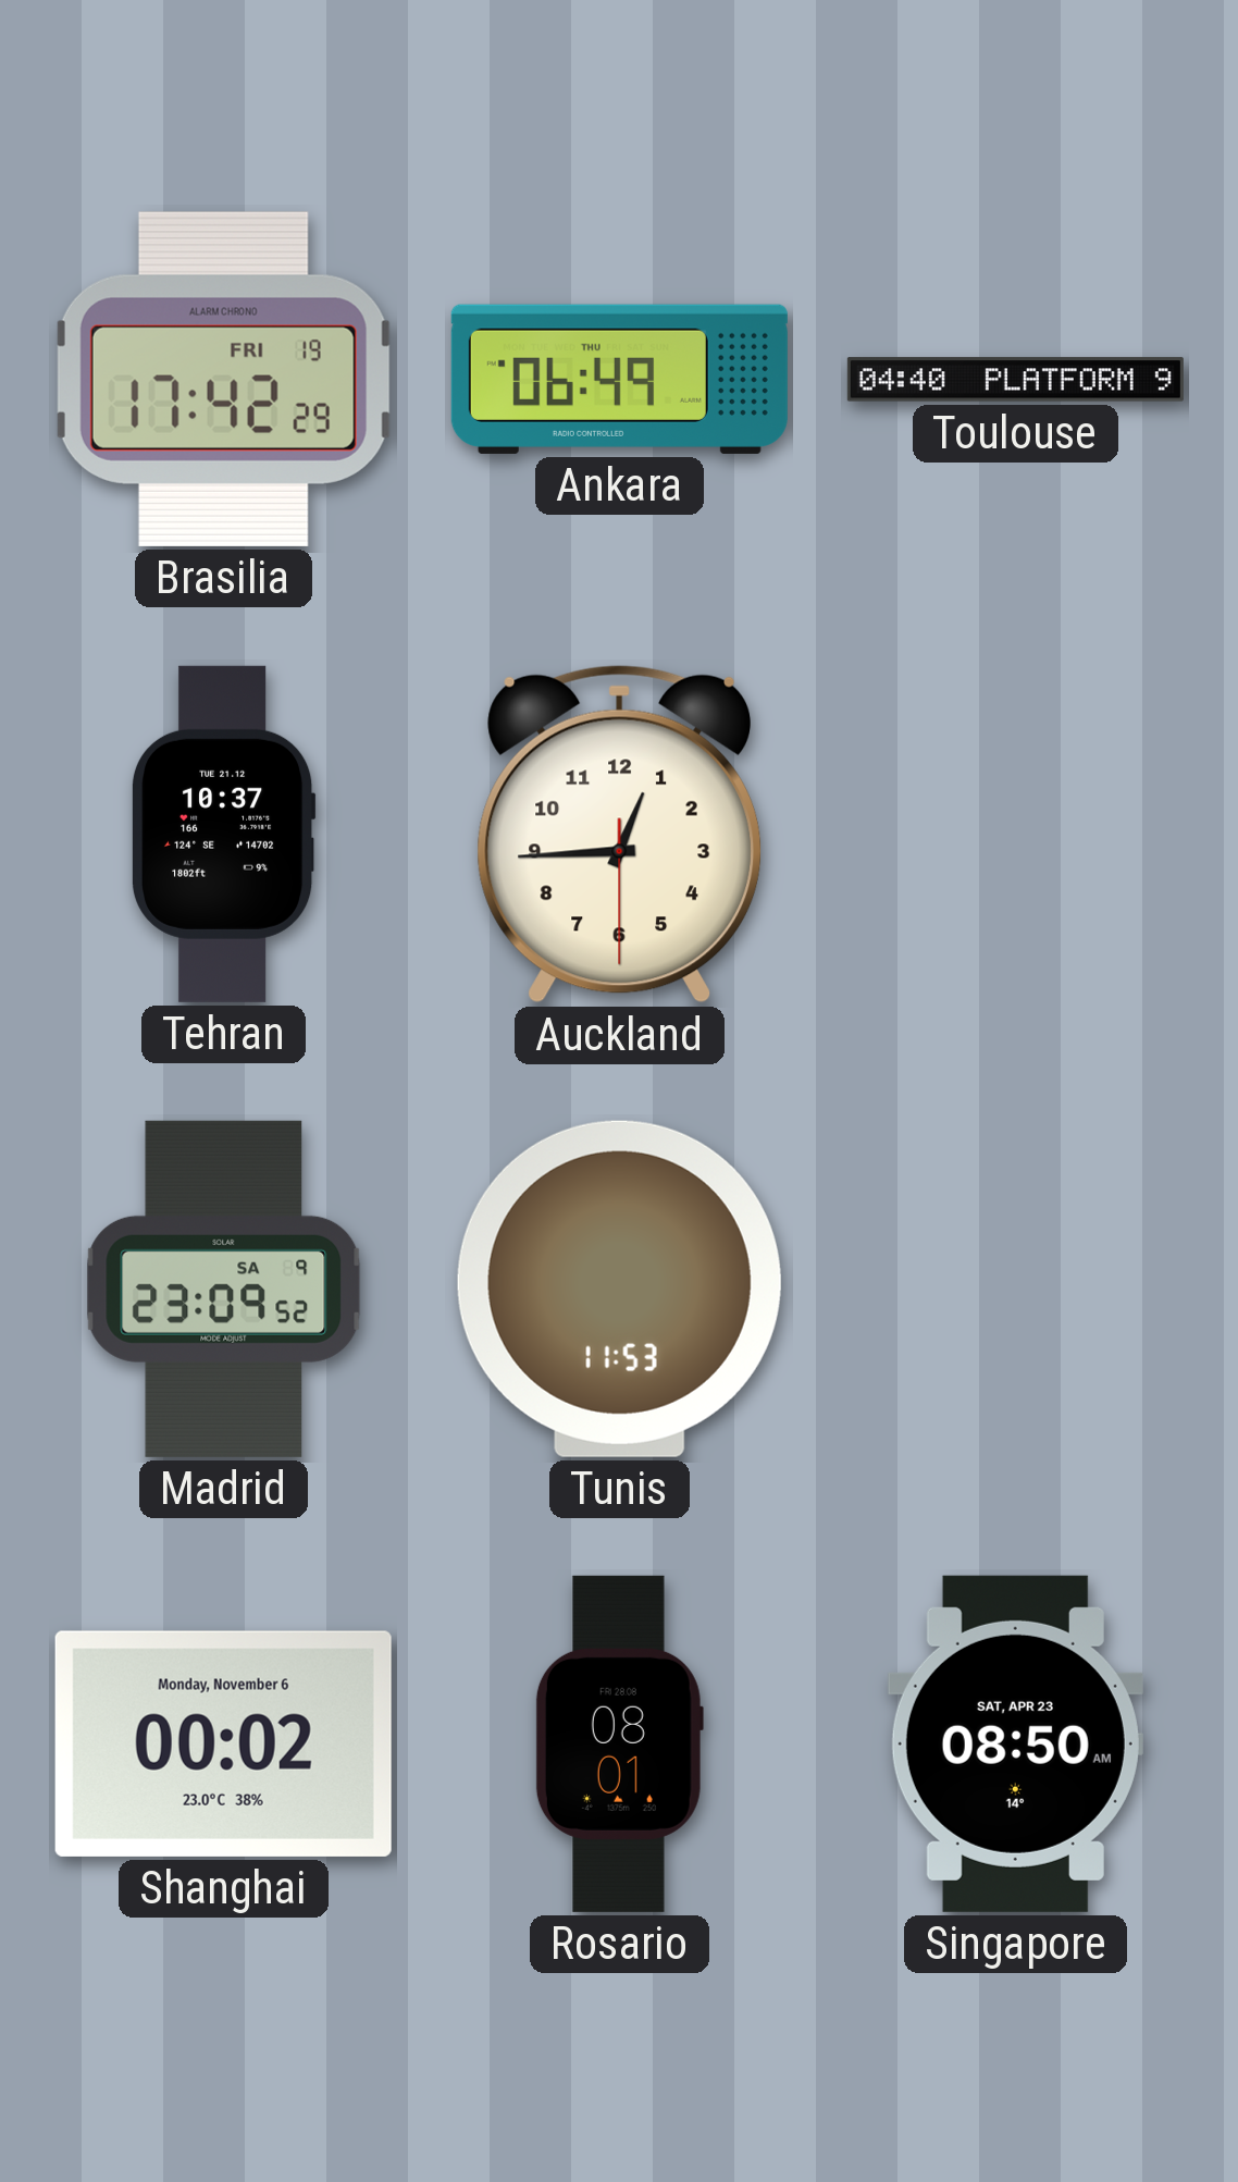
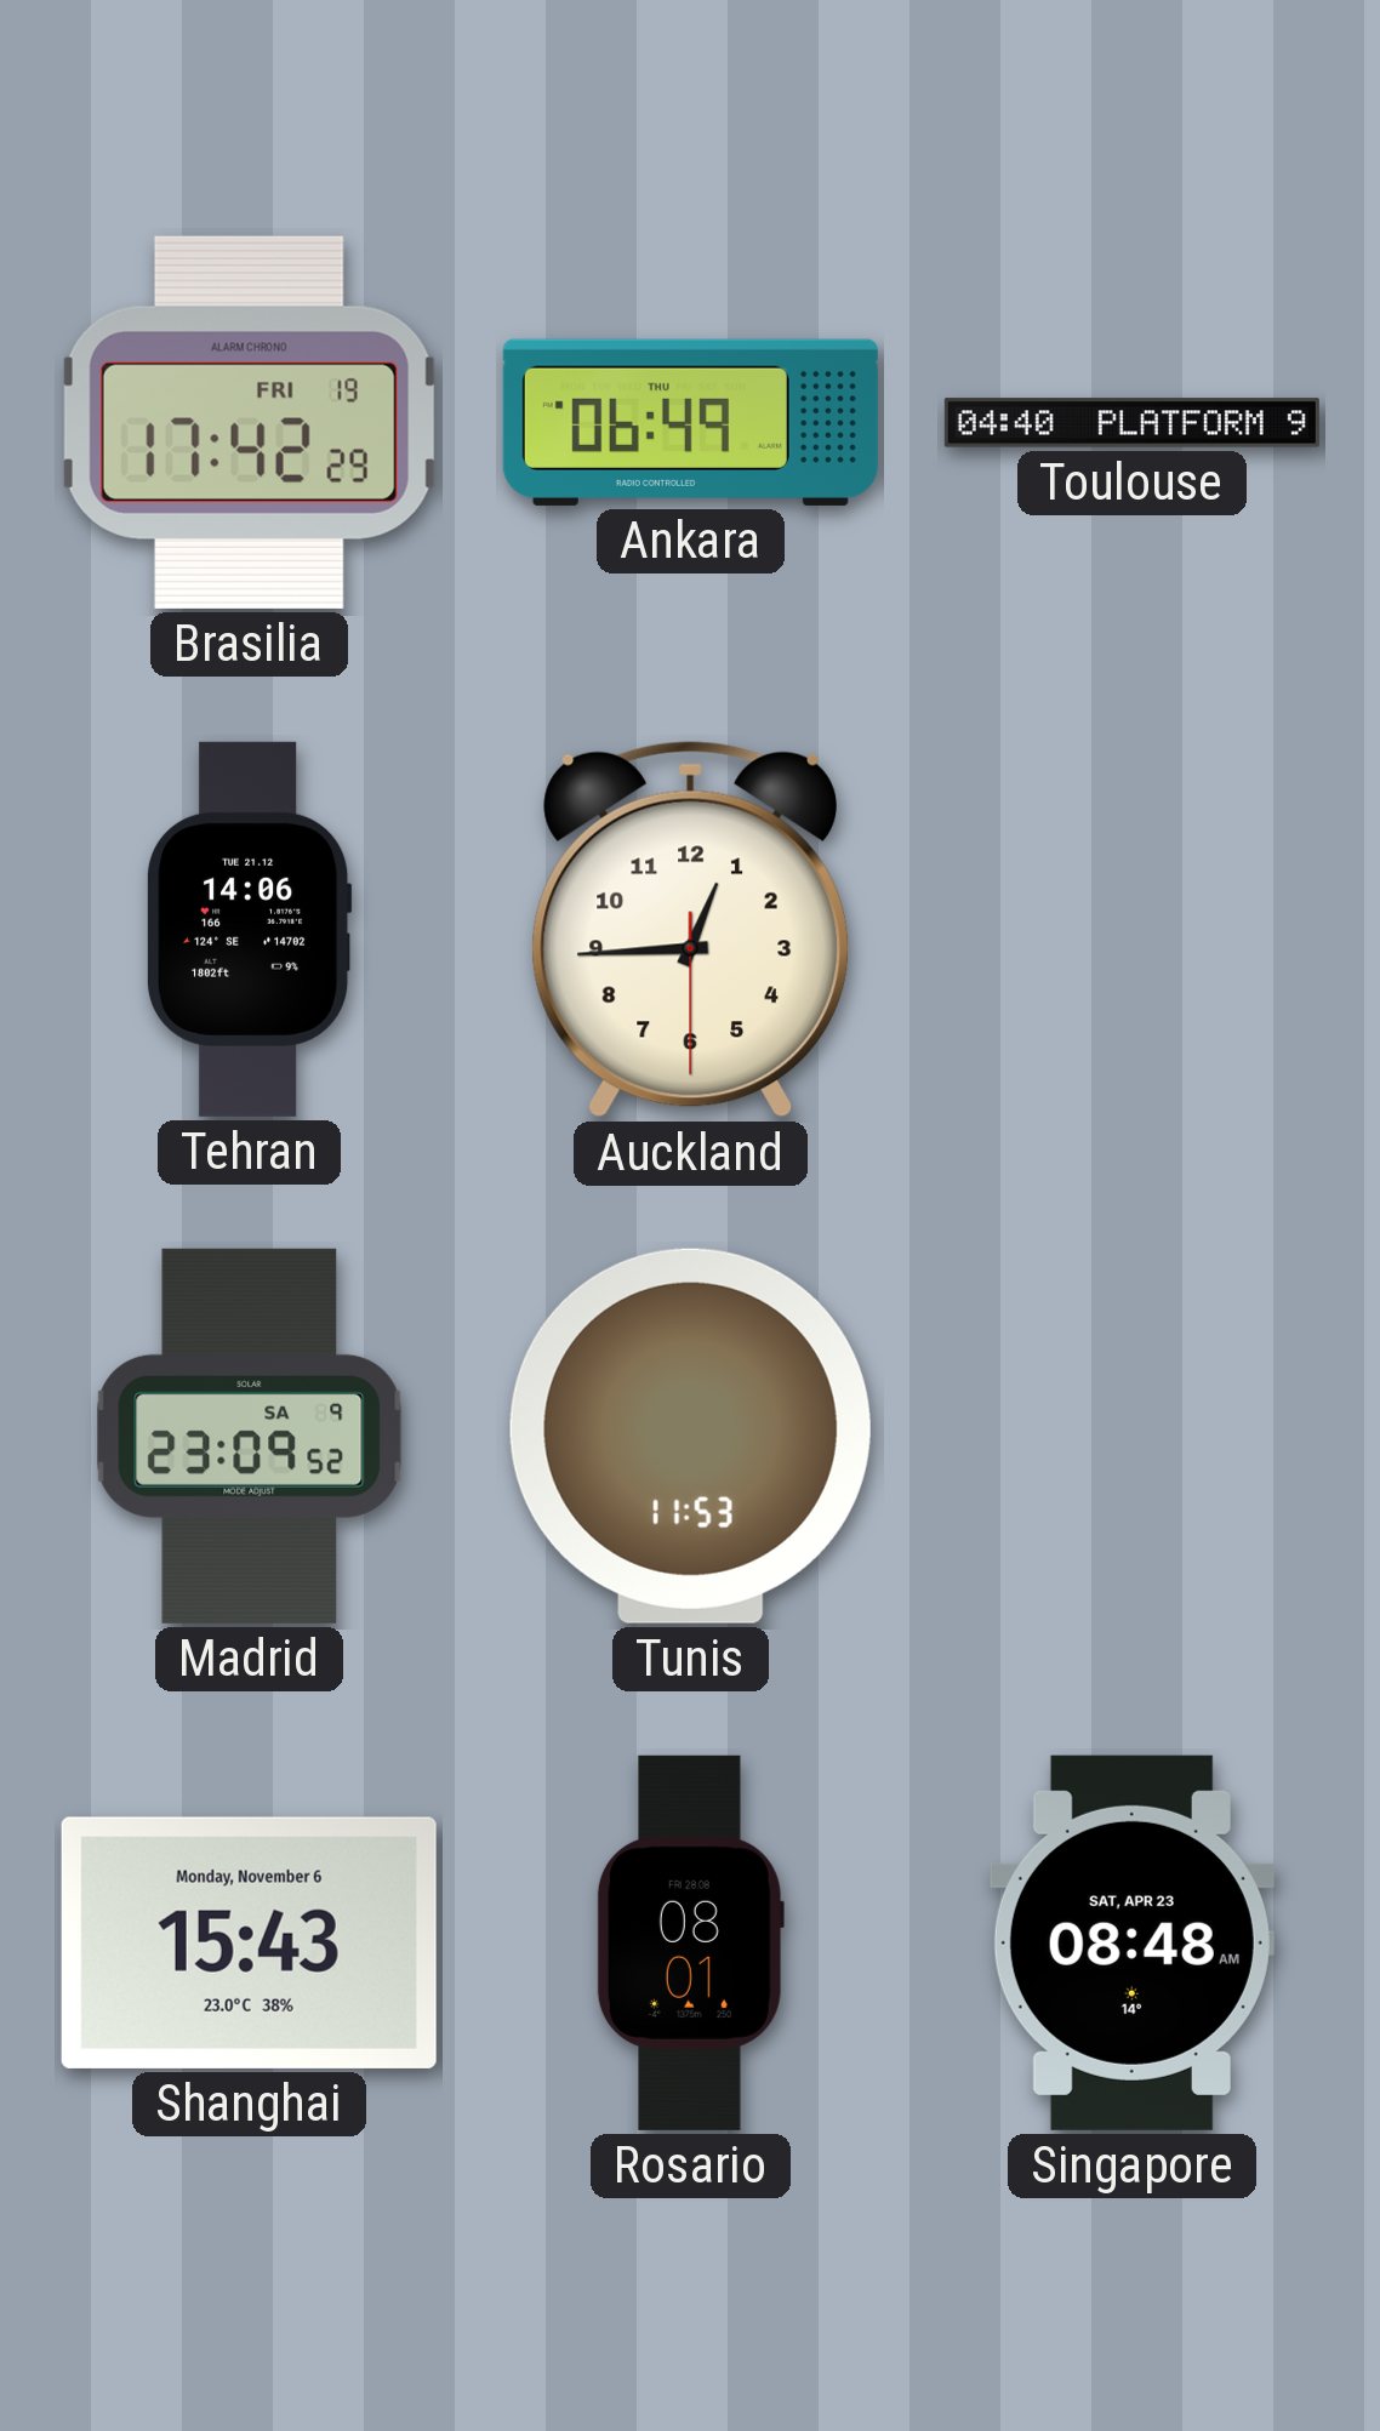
Tehran: 10:37 -> 14:06
Shanghai: 00:02 -> 15:43
Singapore: 08:50 -> 08:48
